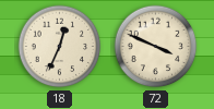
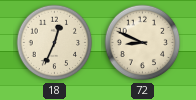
72: 3:49 -> 8:49
